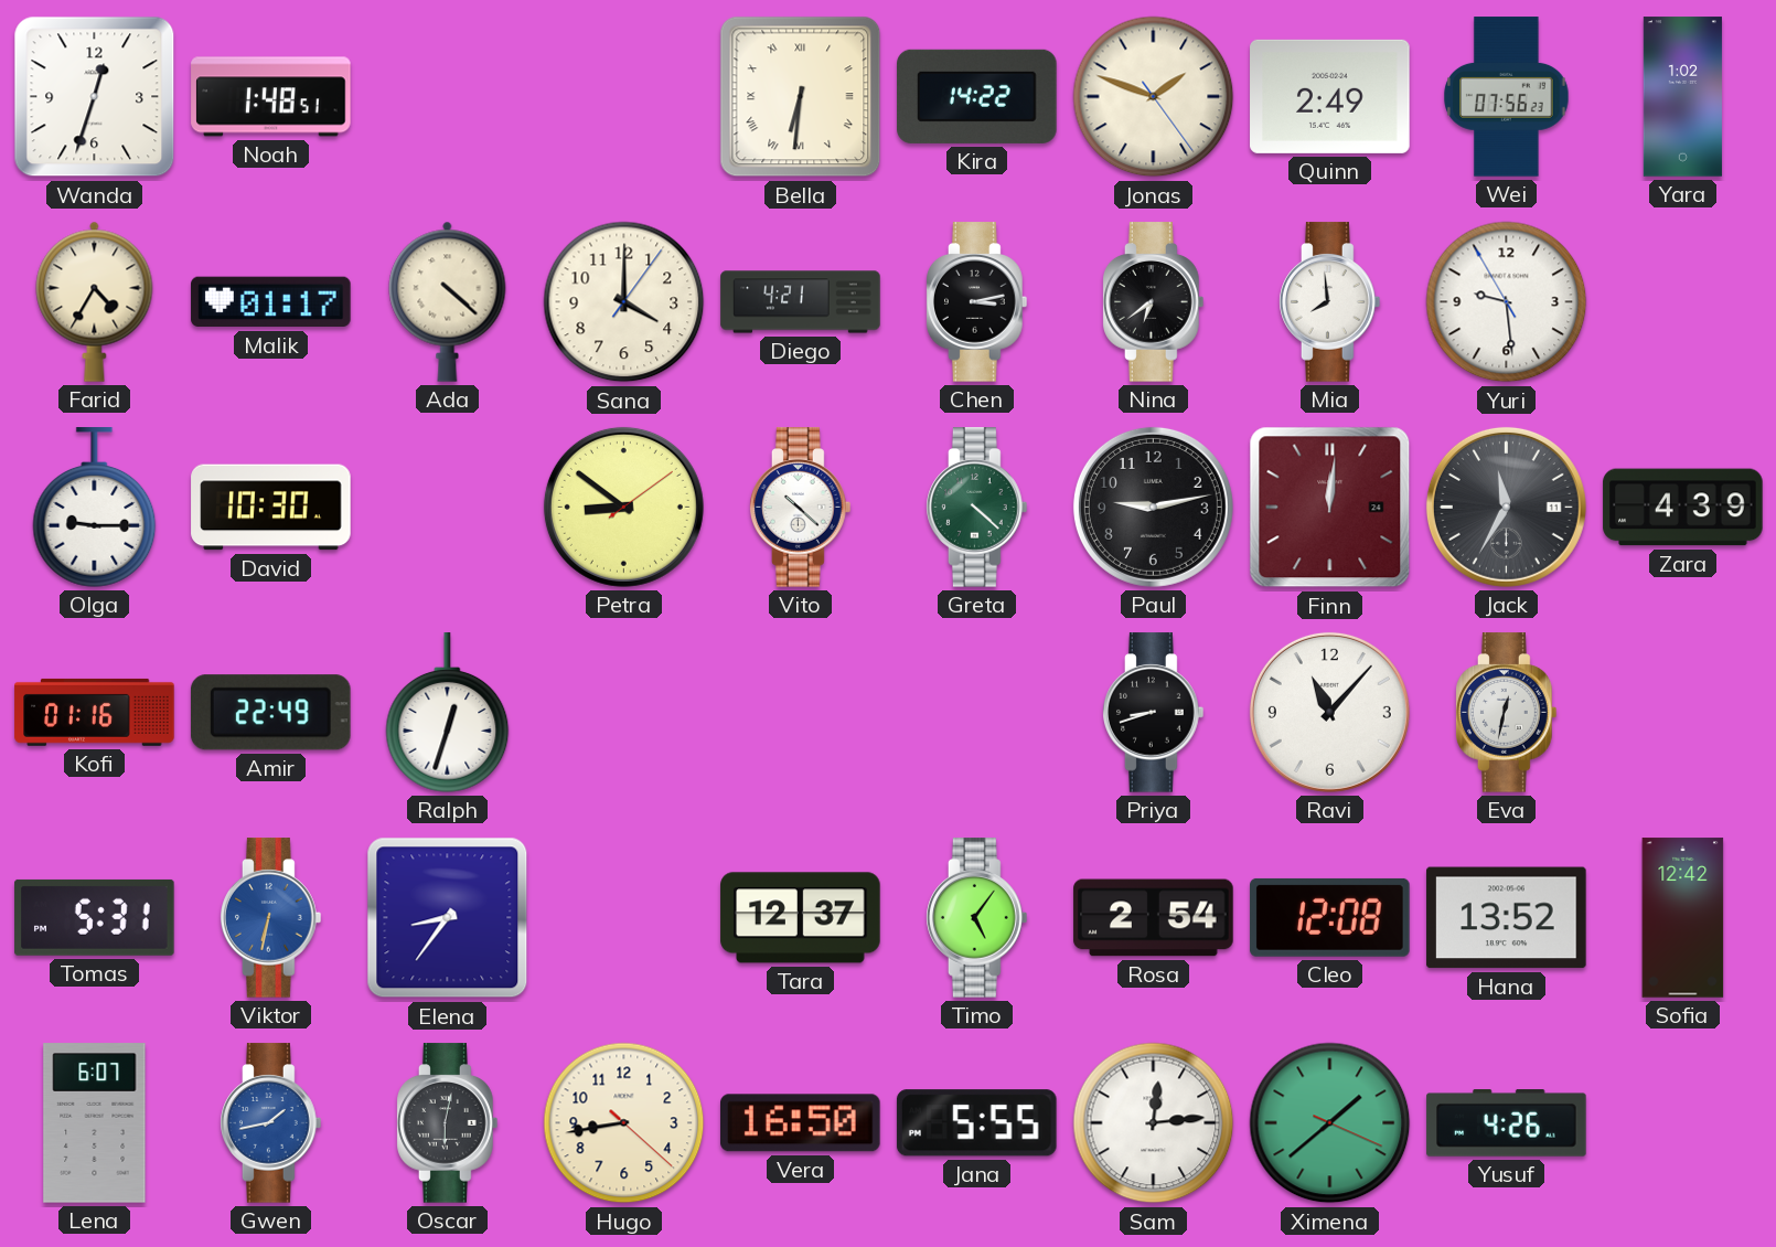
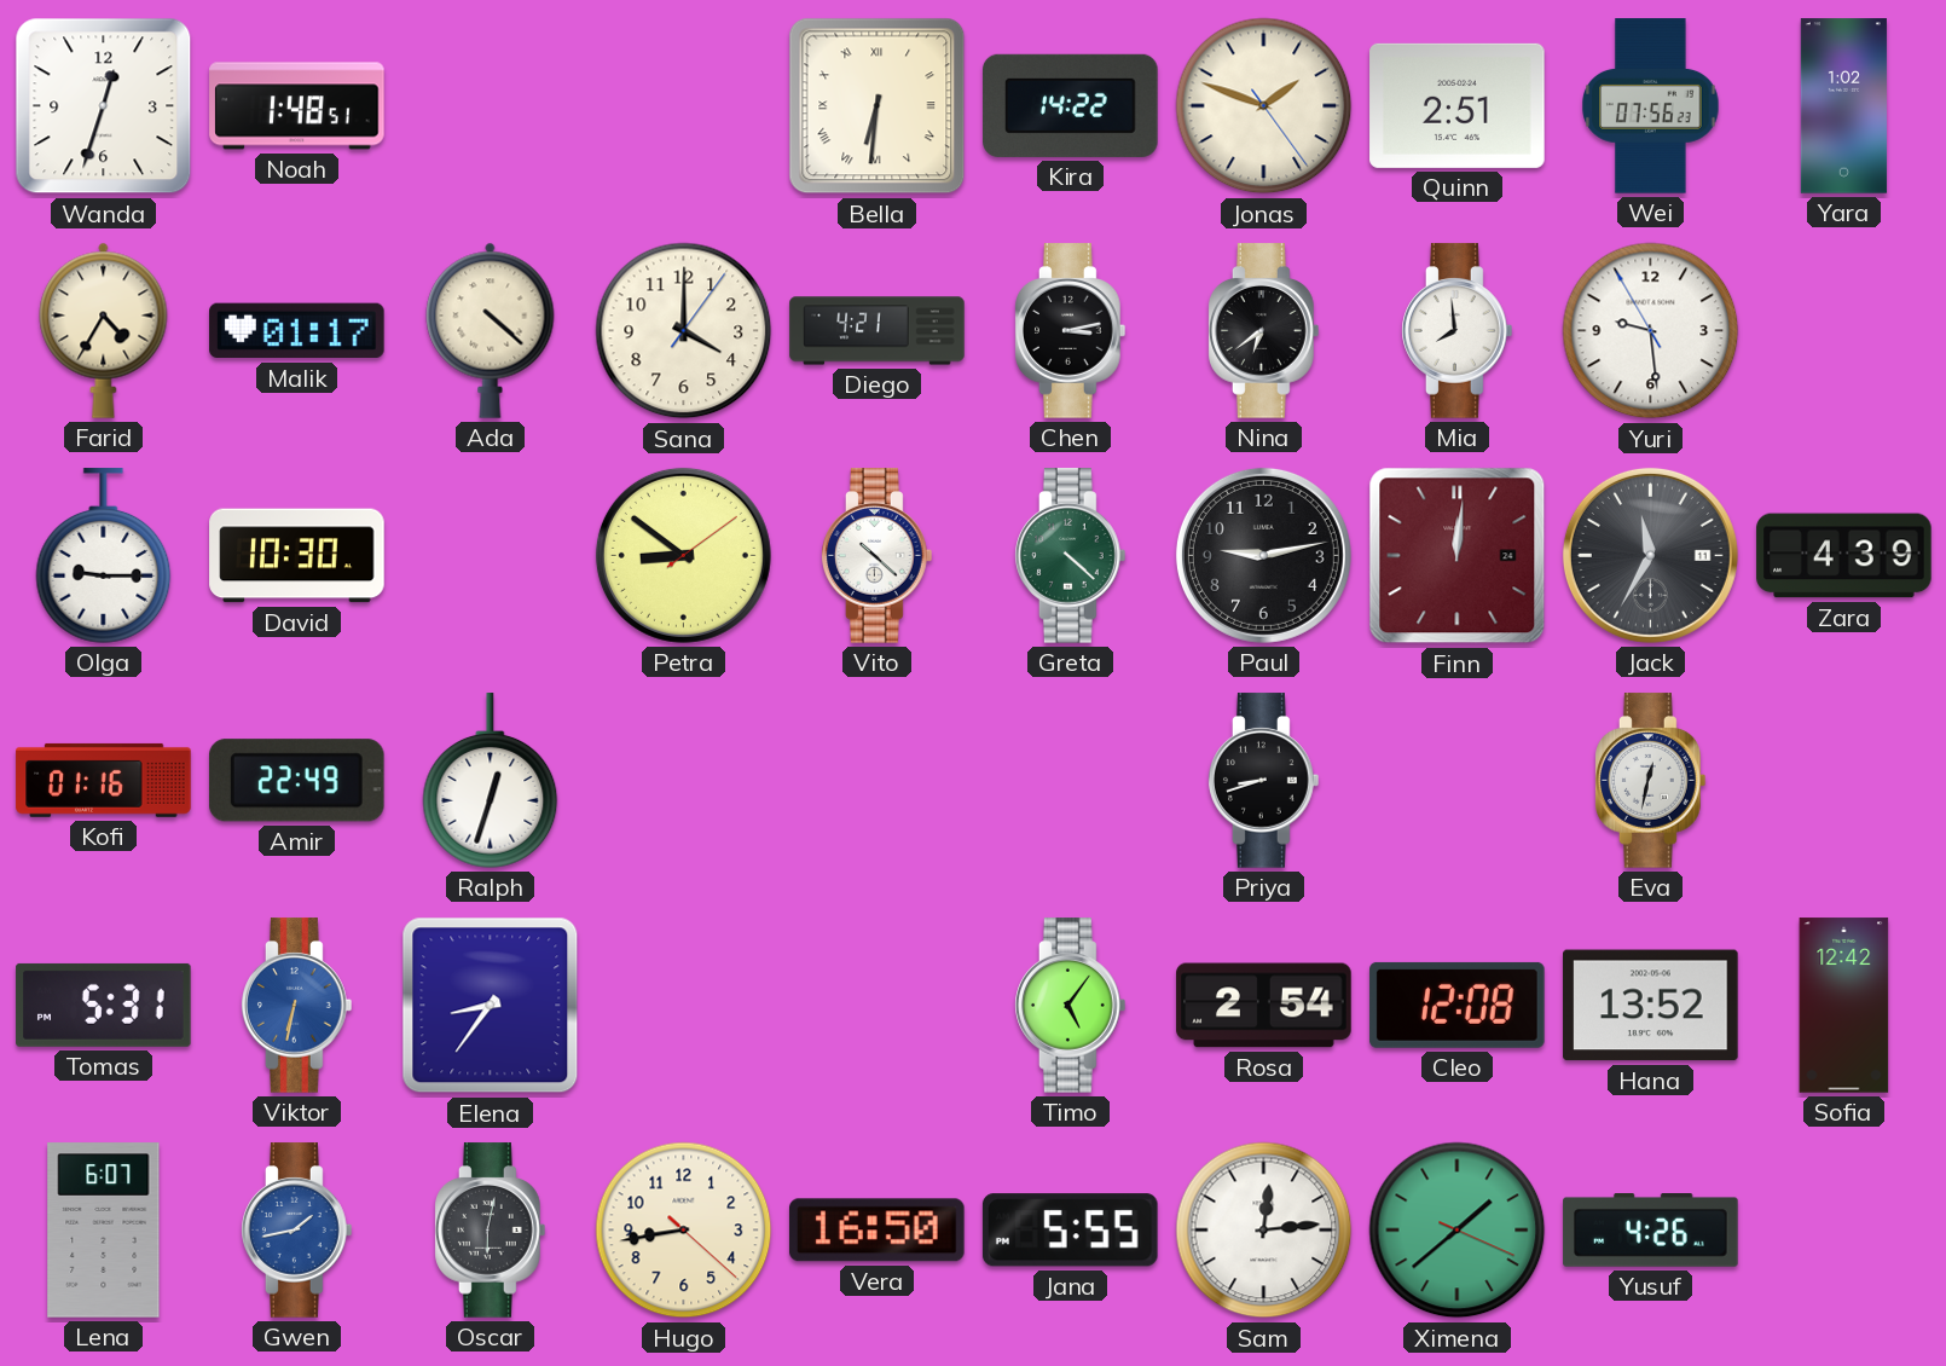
Quinn: 2:49 -> 2:51
Ravi: 11:07 -> none
Tara: 12:37 -> none
